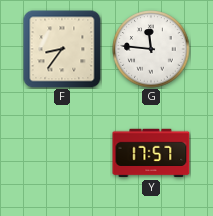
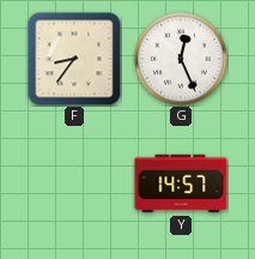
G: 11:46 -> 12:26
Y: 17:57 -> 14:57
